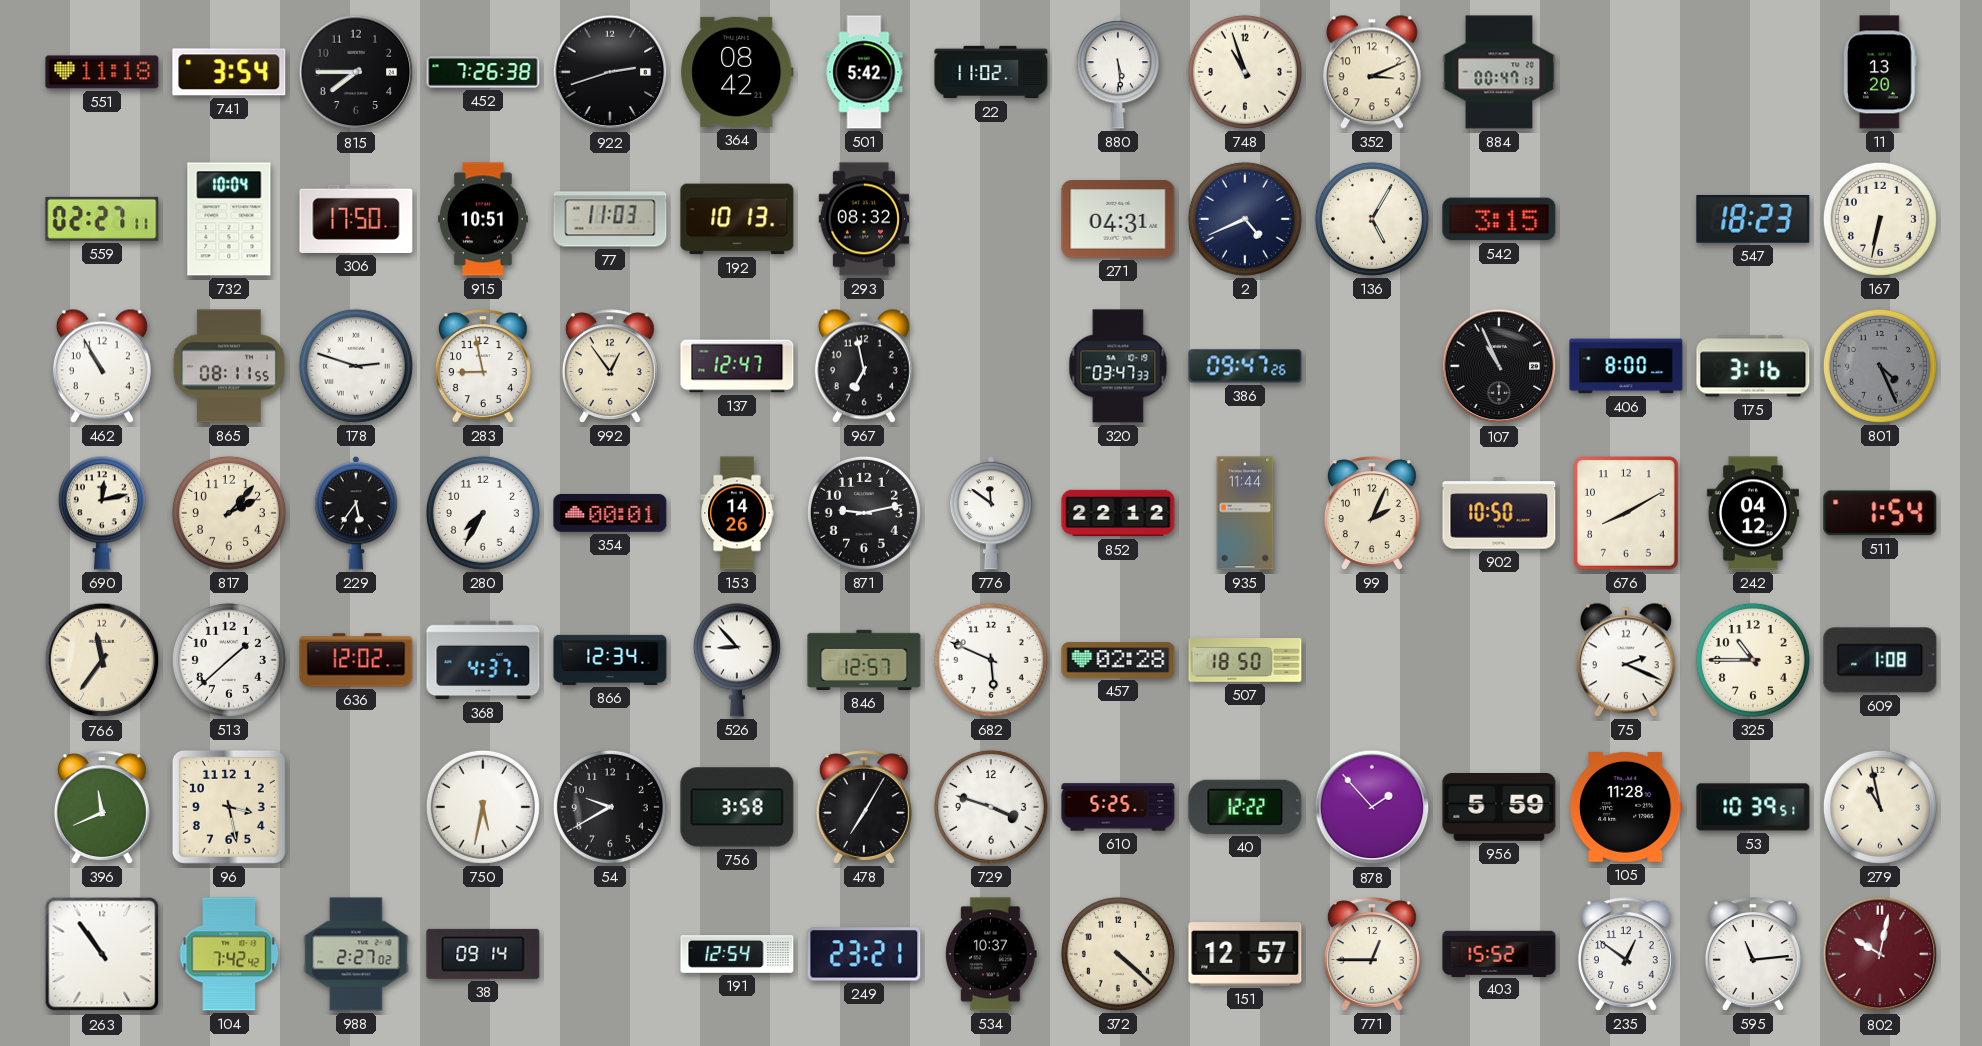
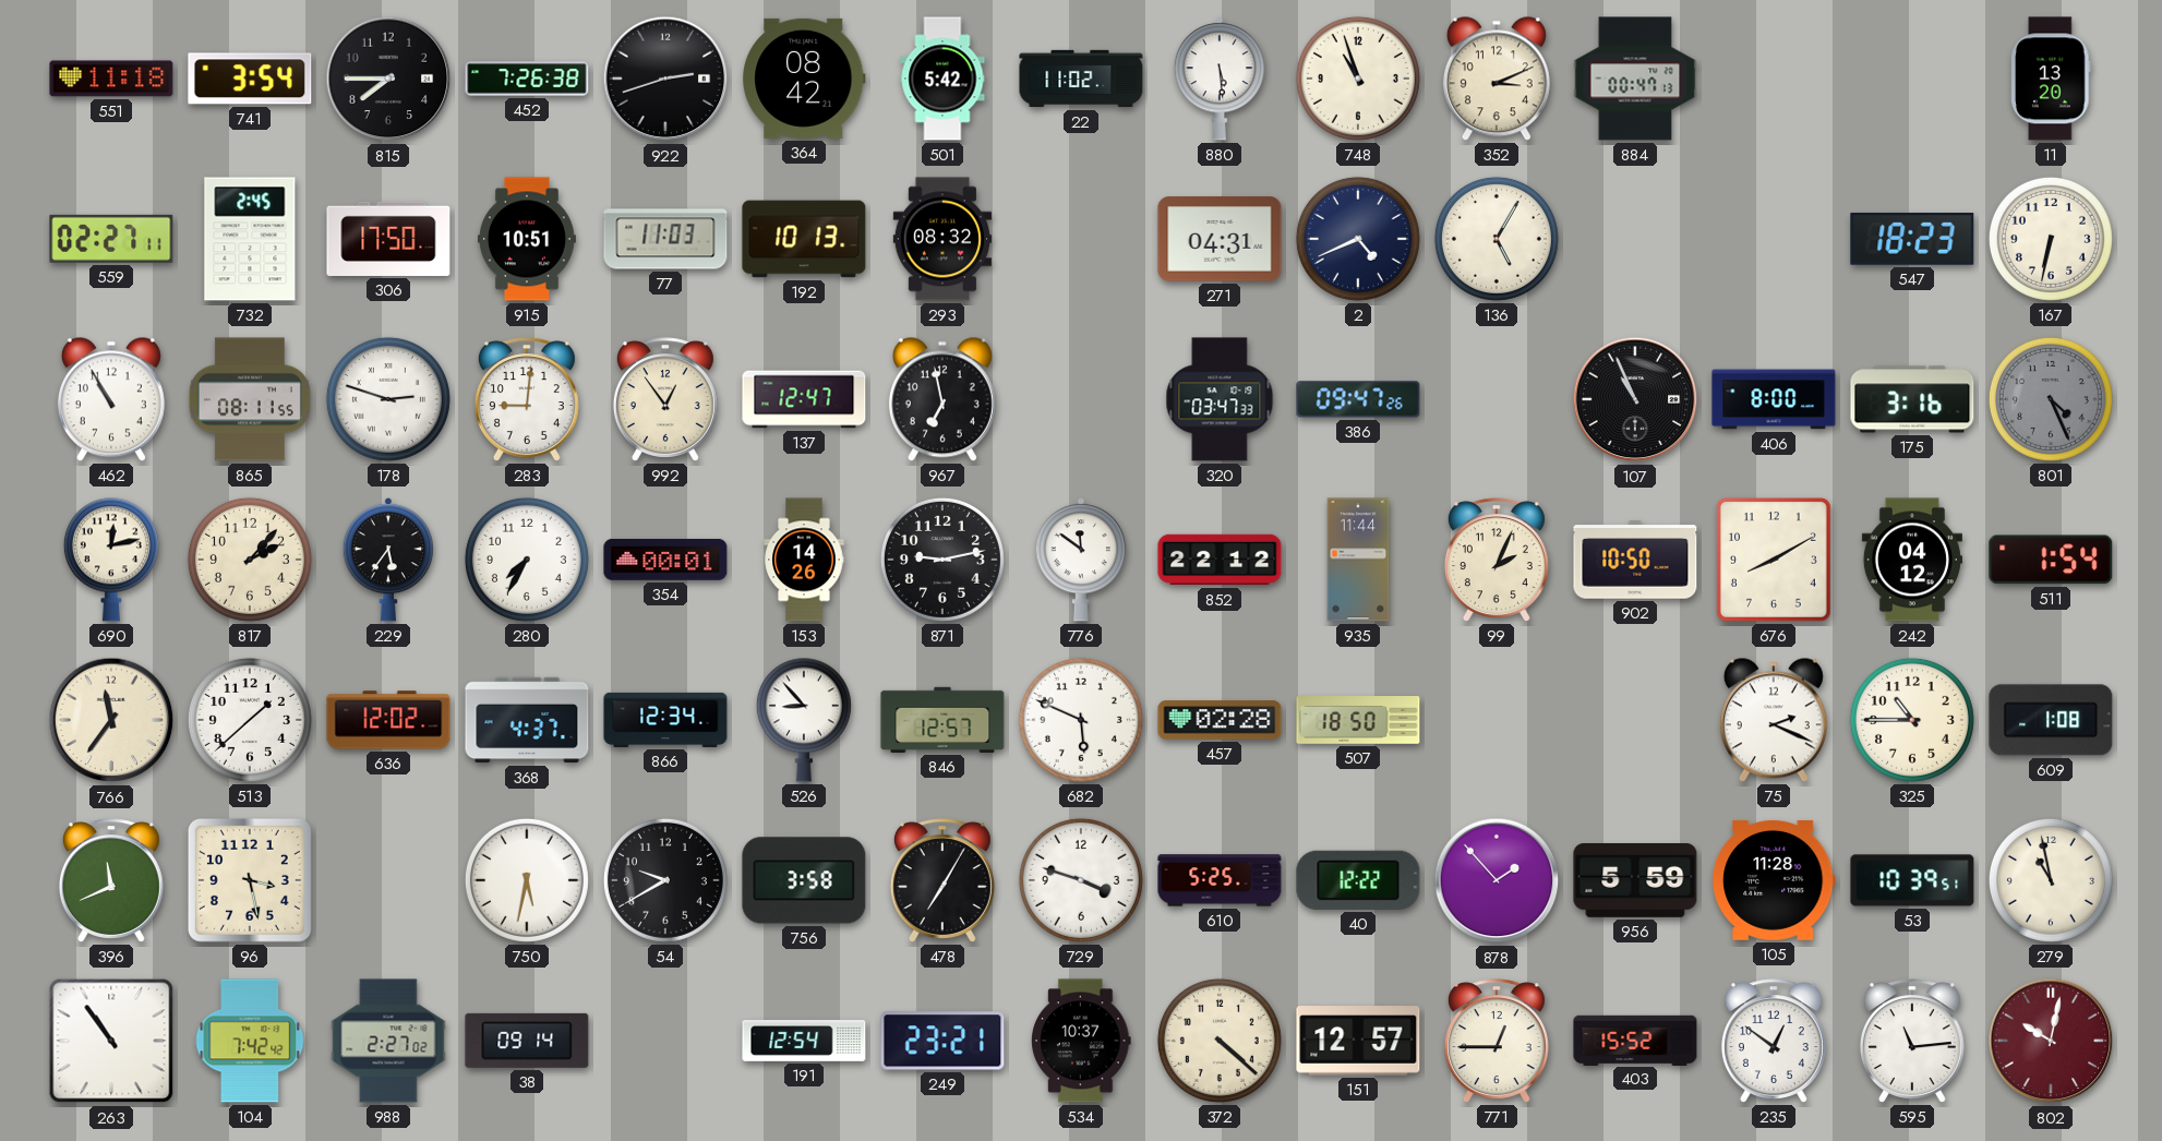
732: 10:04 -> 2:45
542: 3:15 -> none
283: 8:58 -> 9:01
